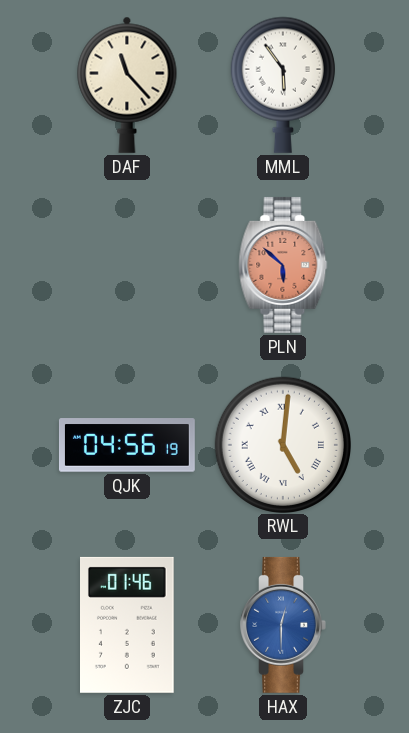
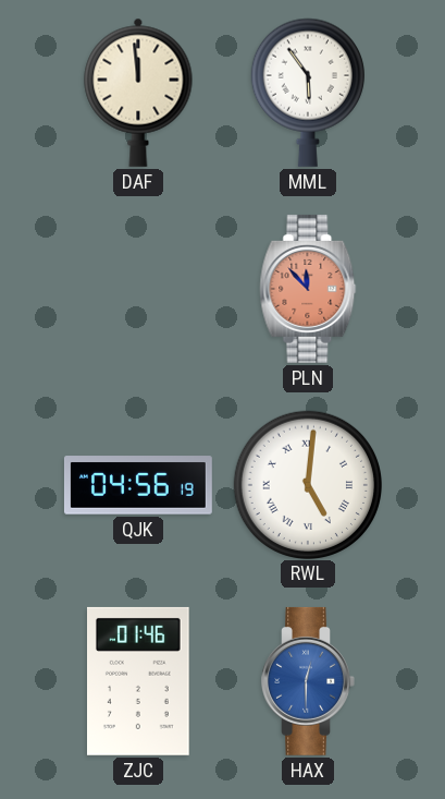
DAF: 11:23 -> 11:59
PLN: 5:52 -> 11:53
